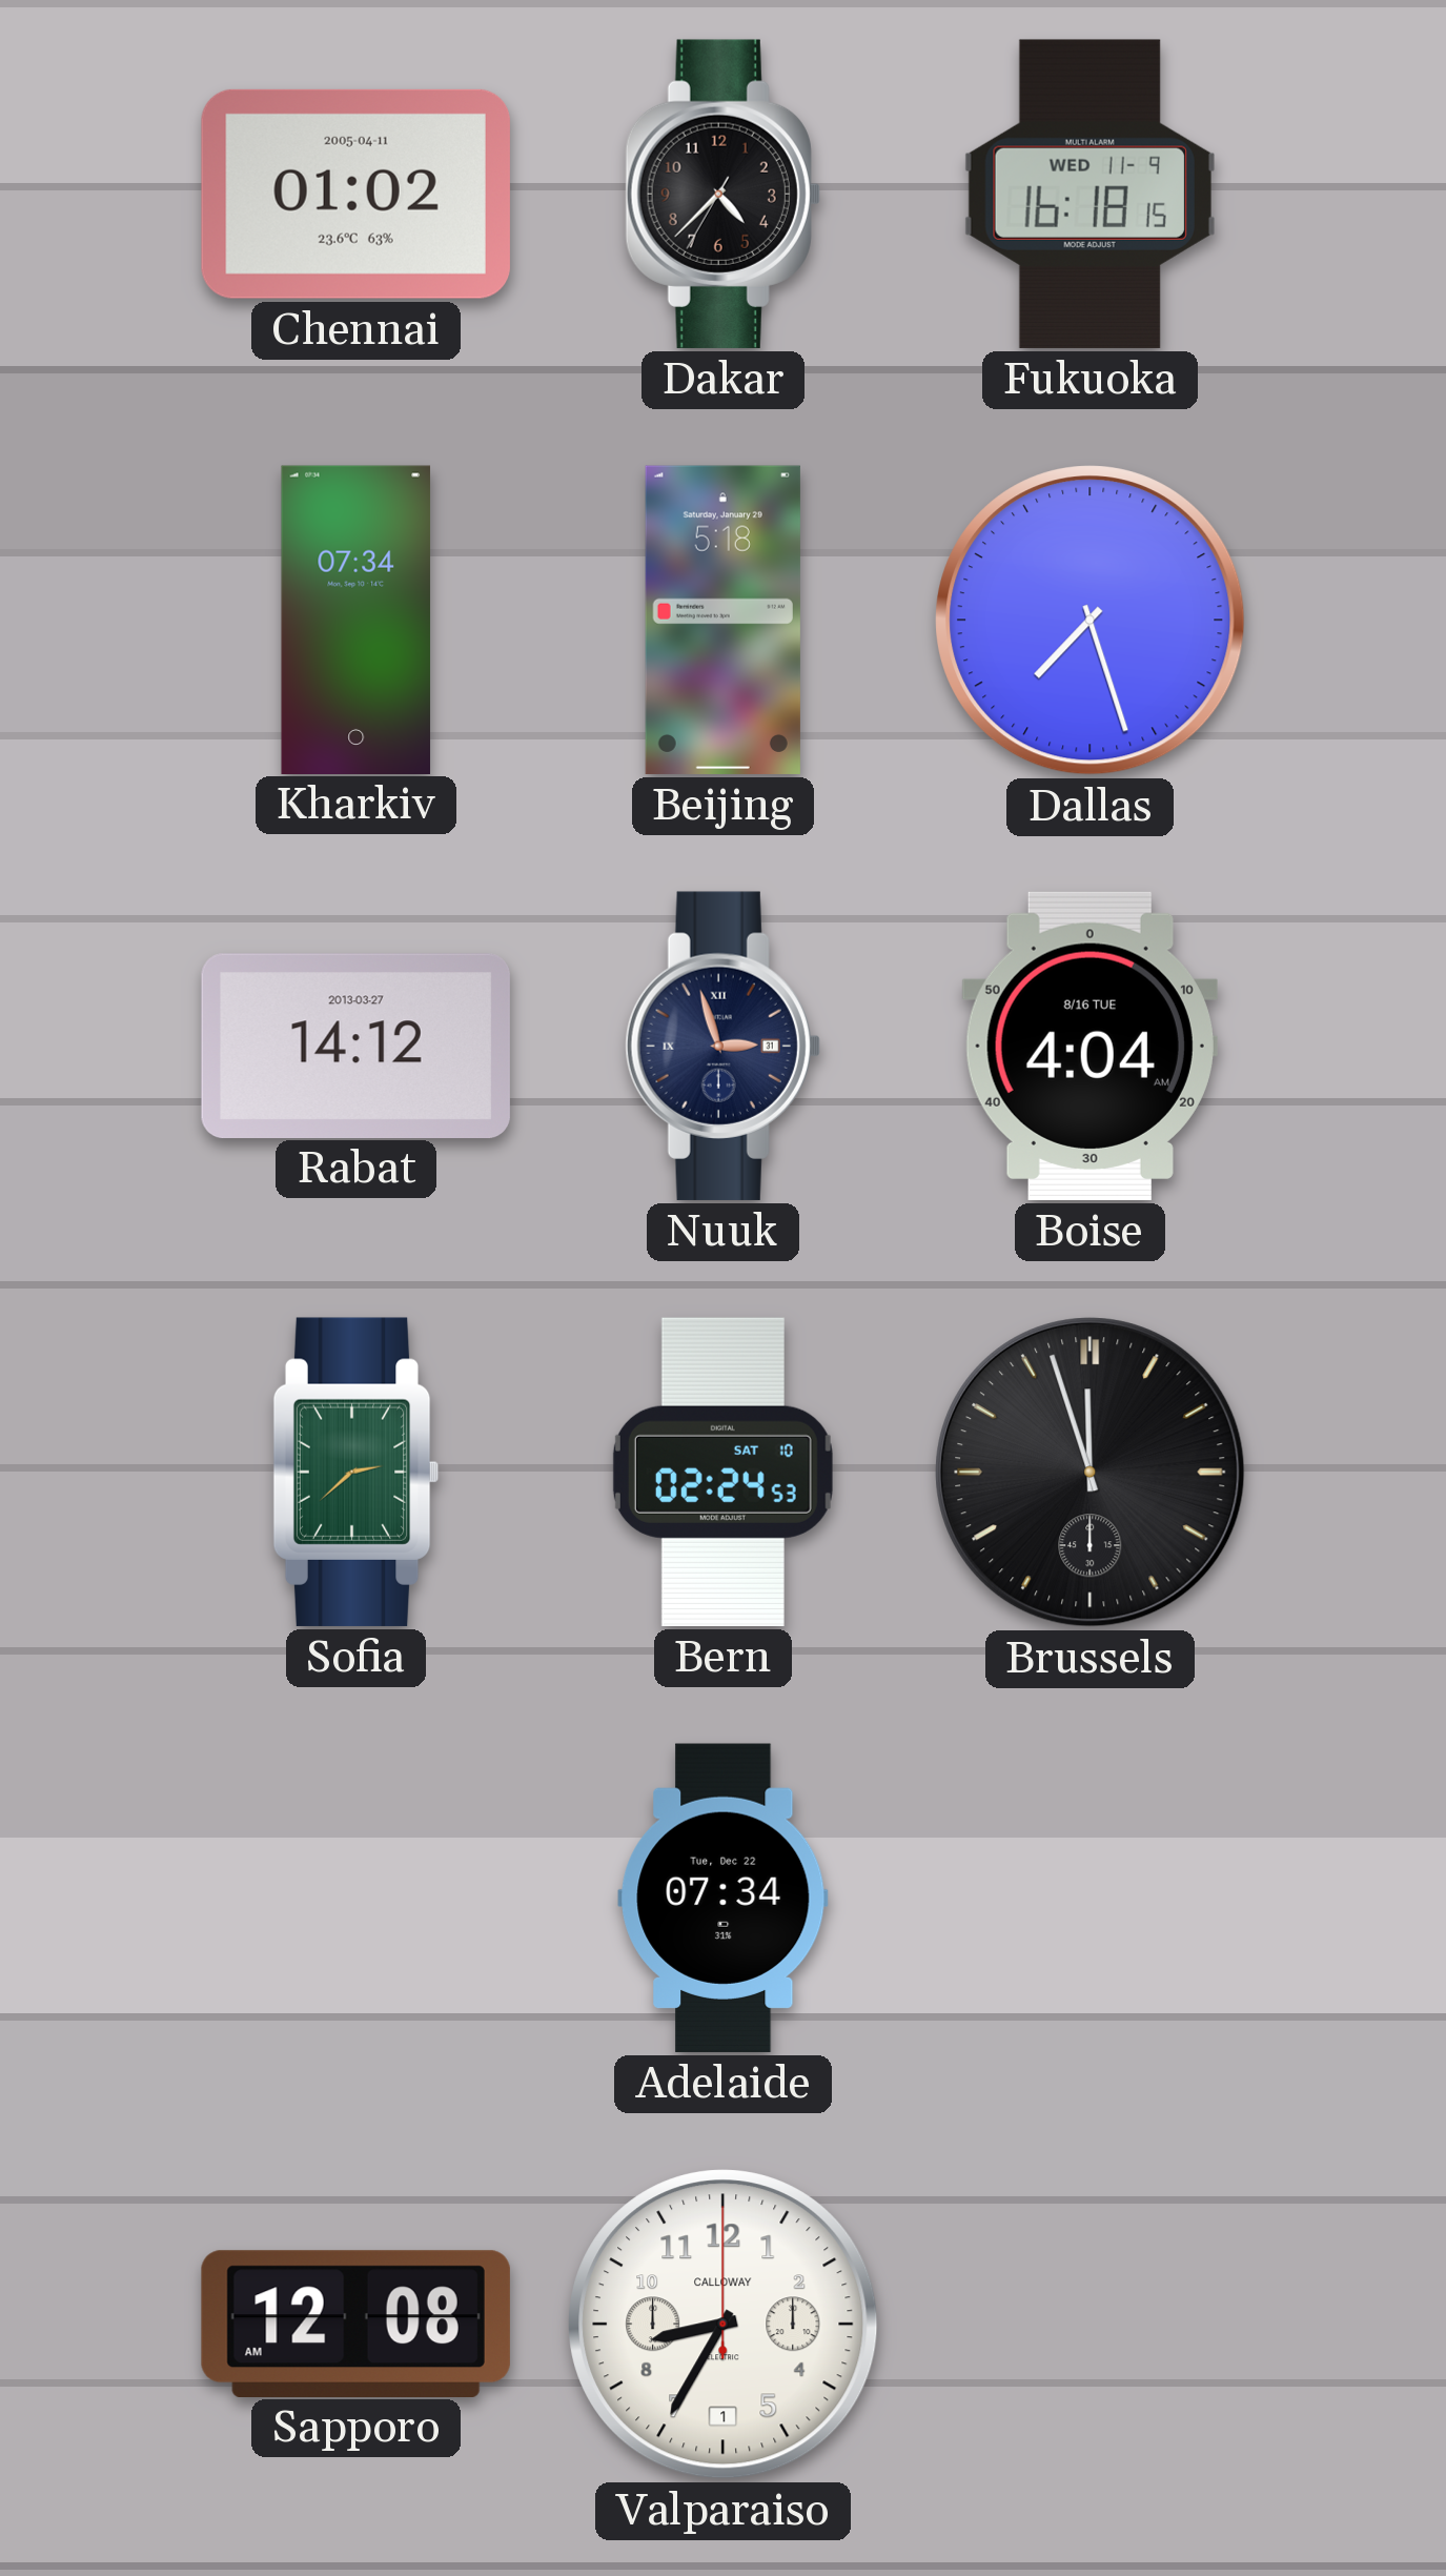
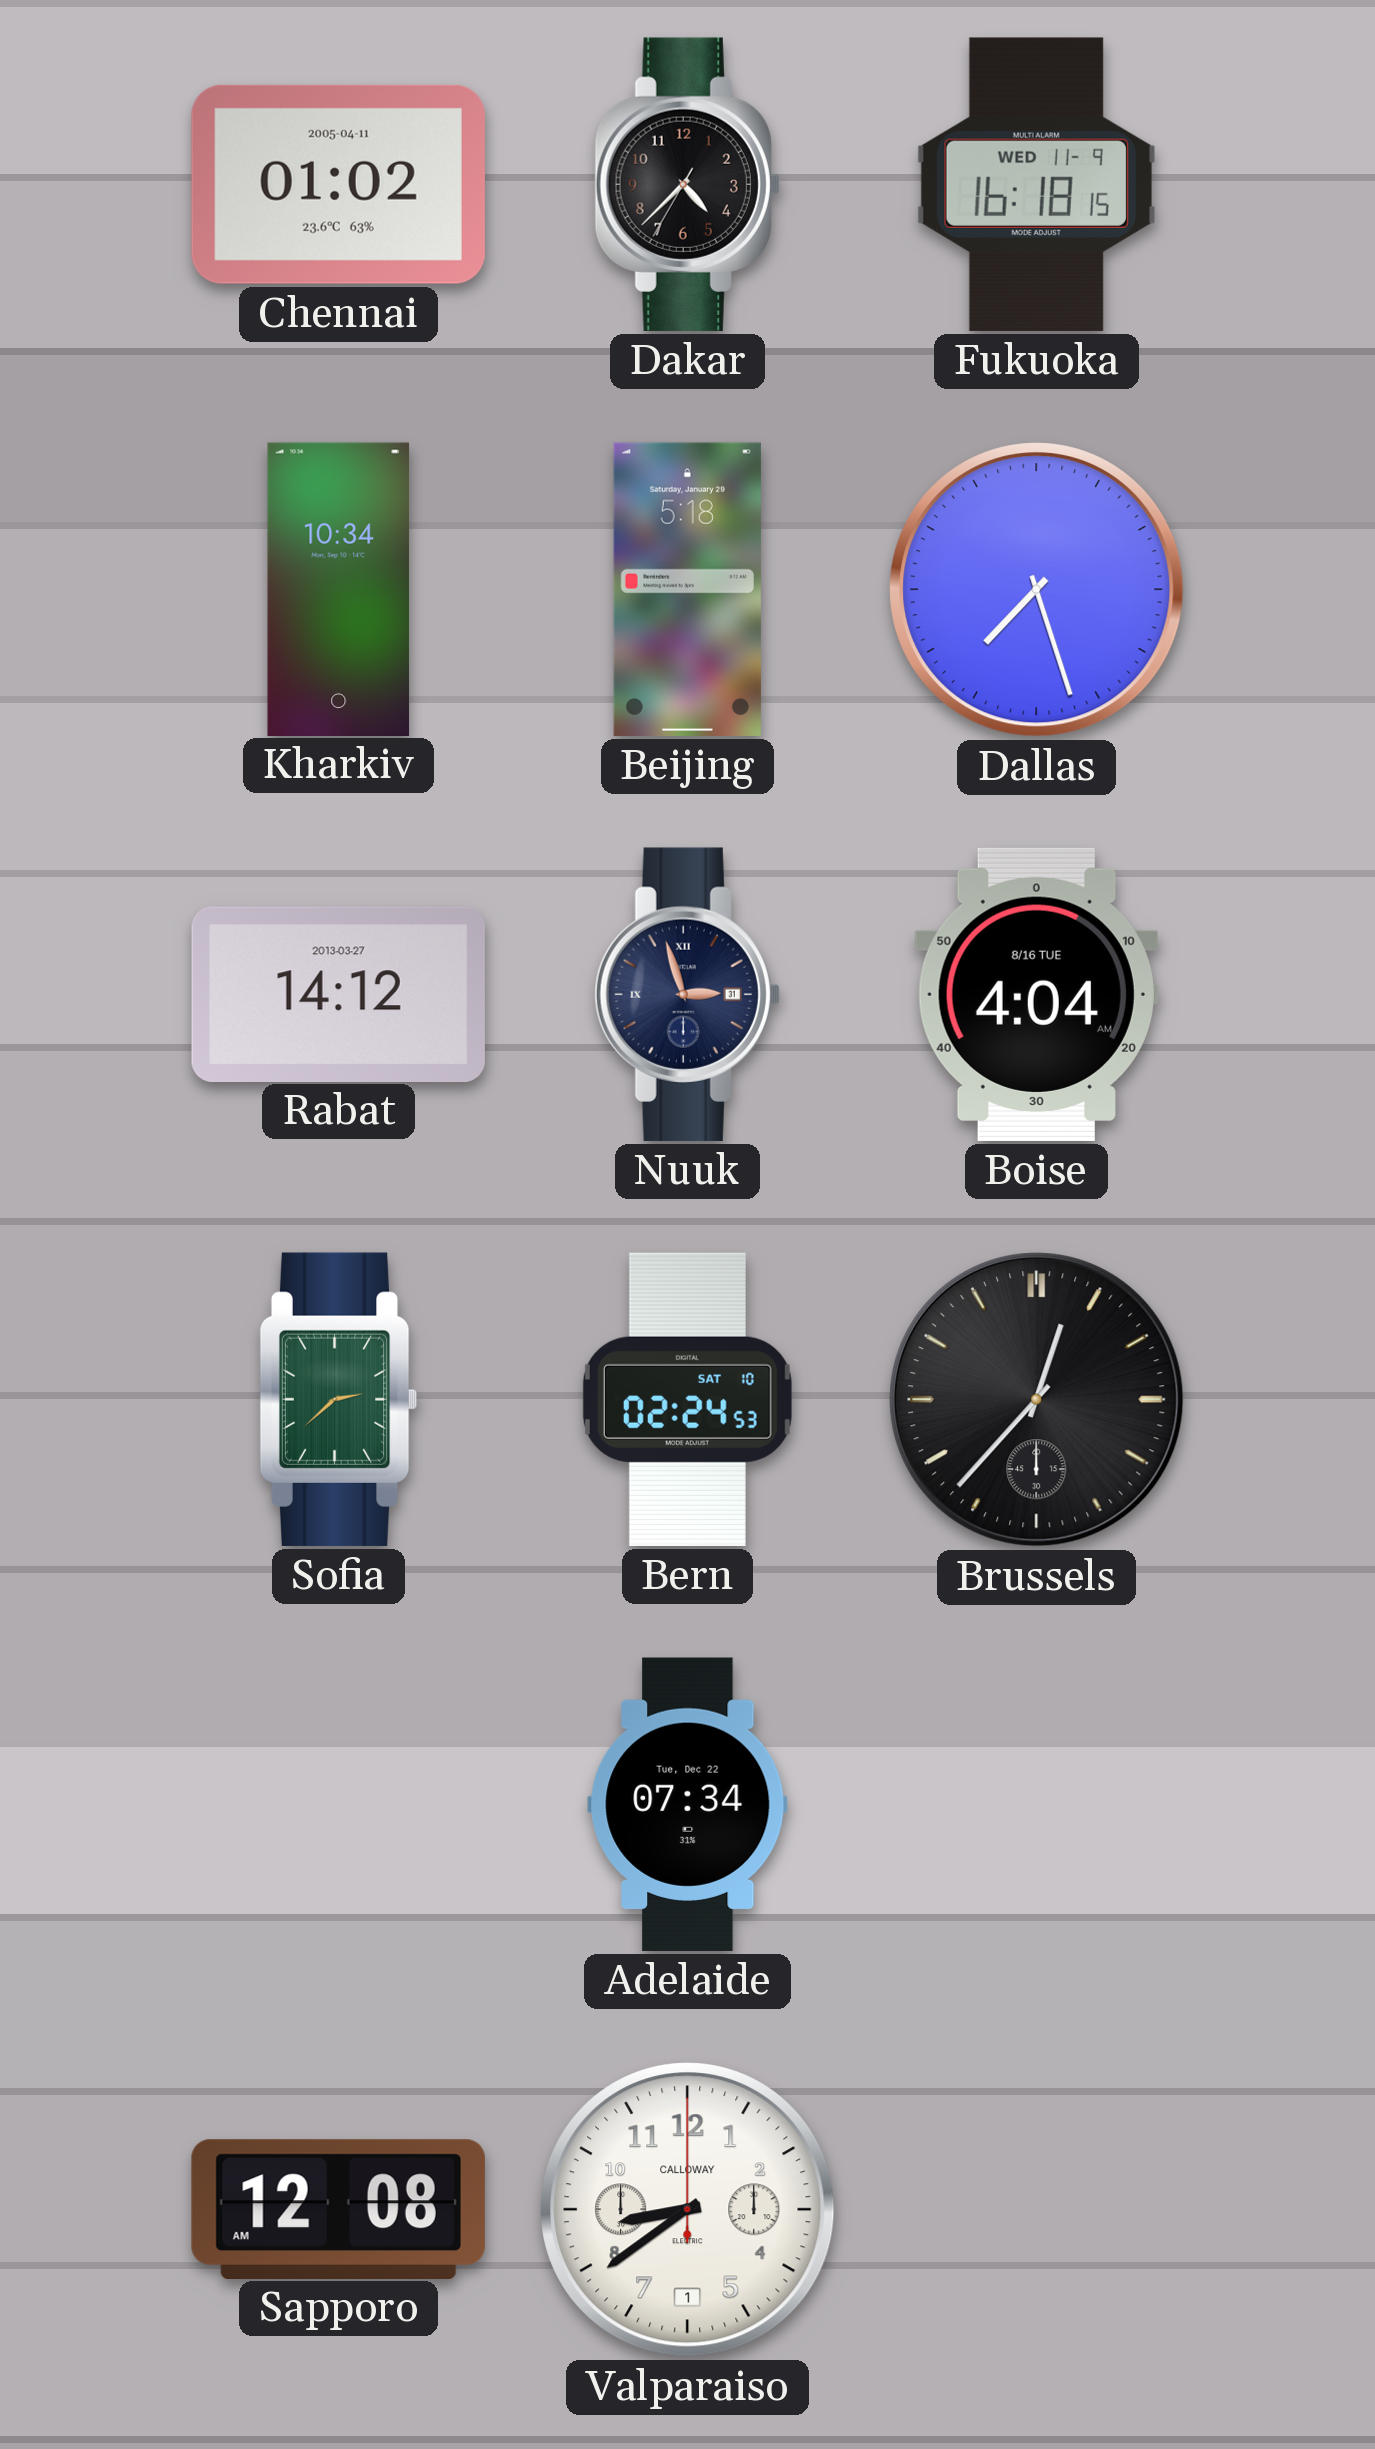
Kharkiv: 07:34 -> 10:34
Brussels: 11:57 -> 12:37
Valparaiso: 8:35 -> 8:39
